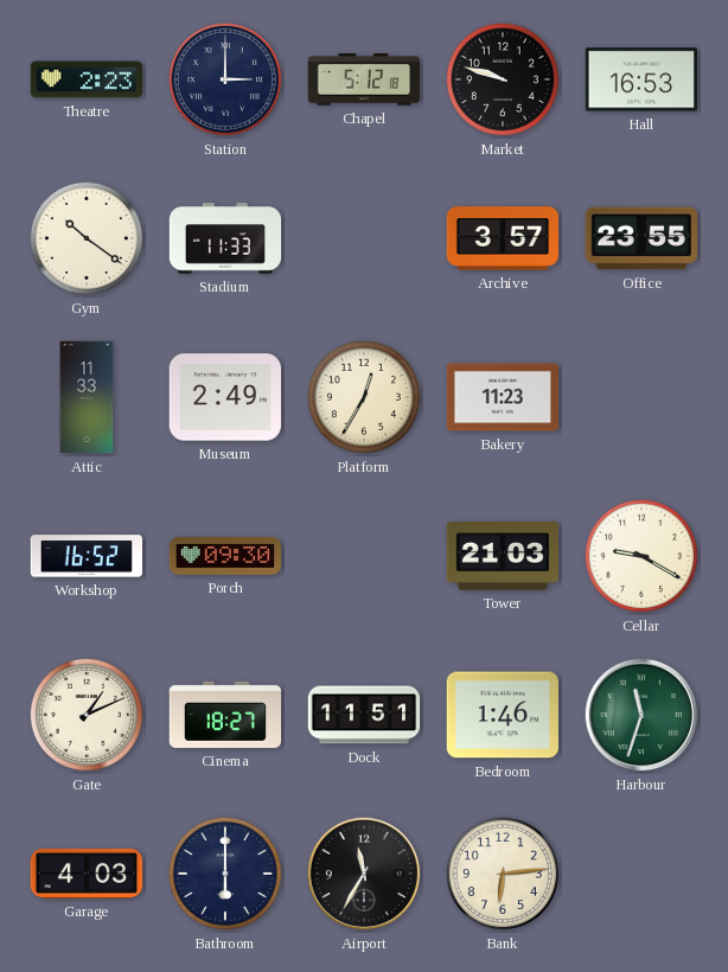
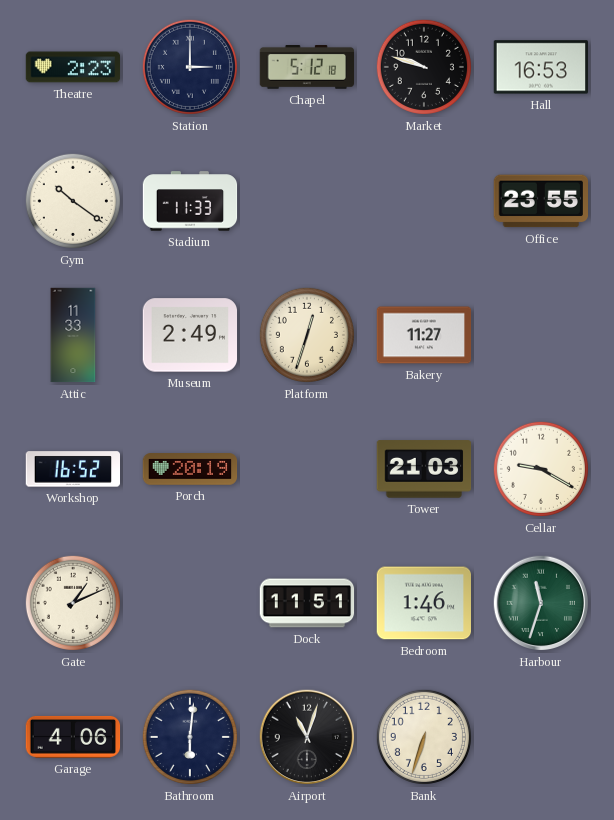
Archive: 3:57 -> none
Platform: 12:35 -> 12:33
Bakery: 11:23 -> 11:27
Porch: 09:30 -> 20:19
Cinema: 18:27 -> none
Garage: 4:03 -> 4:06
Bathroom: 6:00 -> 6:01
Airport: 11:35 -> 11:03
Bank: 6:14 -> 6:33
